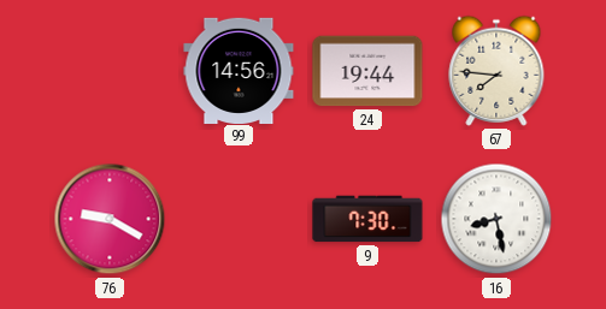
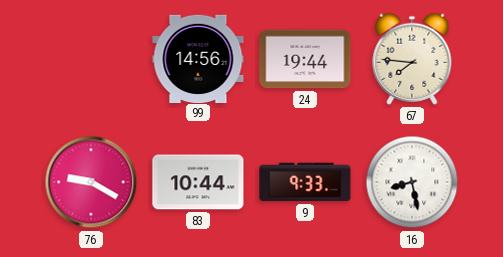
83: none -> 10:44
9: 7:30 -> 9:33
